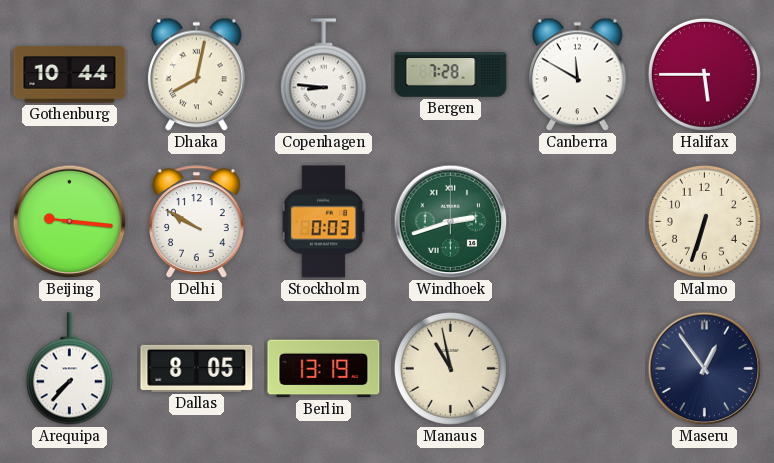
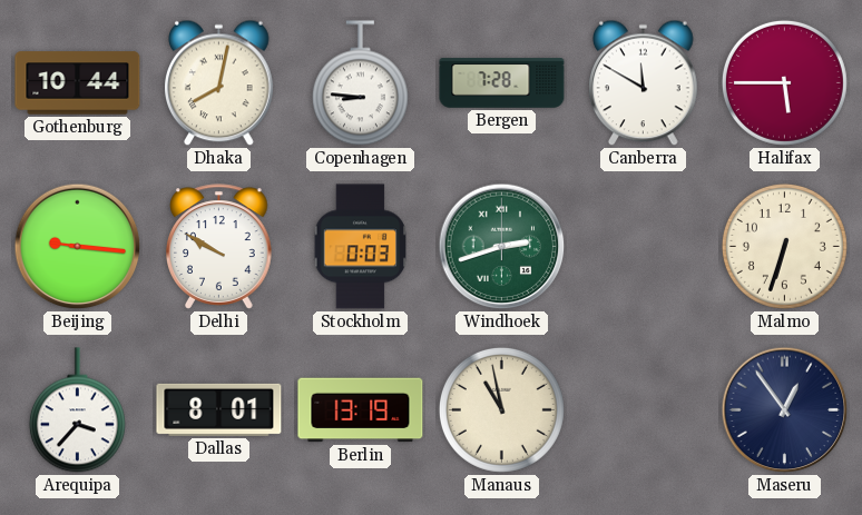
Arequipa: 7:37 -> 3:37
Dallas: 8:05 -> 8:01
